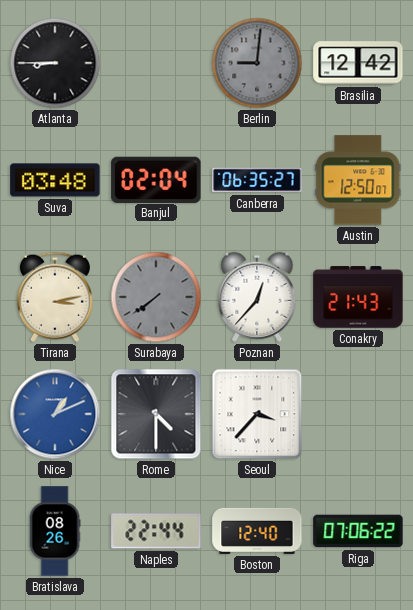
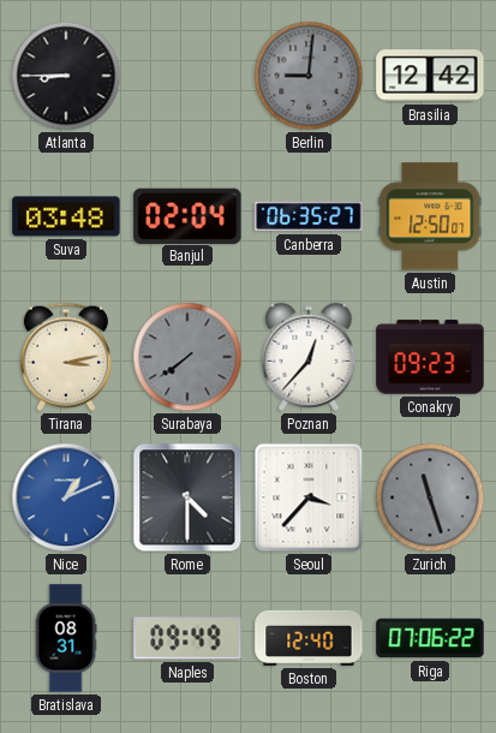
Conakry: 21:43 -> 09:23
Zurich: none -> 11:27
Bratislava: 08:26 -> 08:31
Naples: 22:44 -> 09:49
